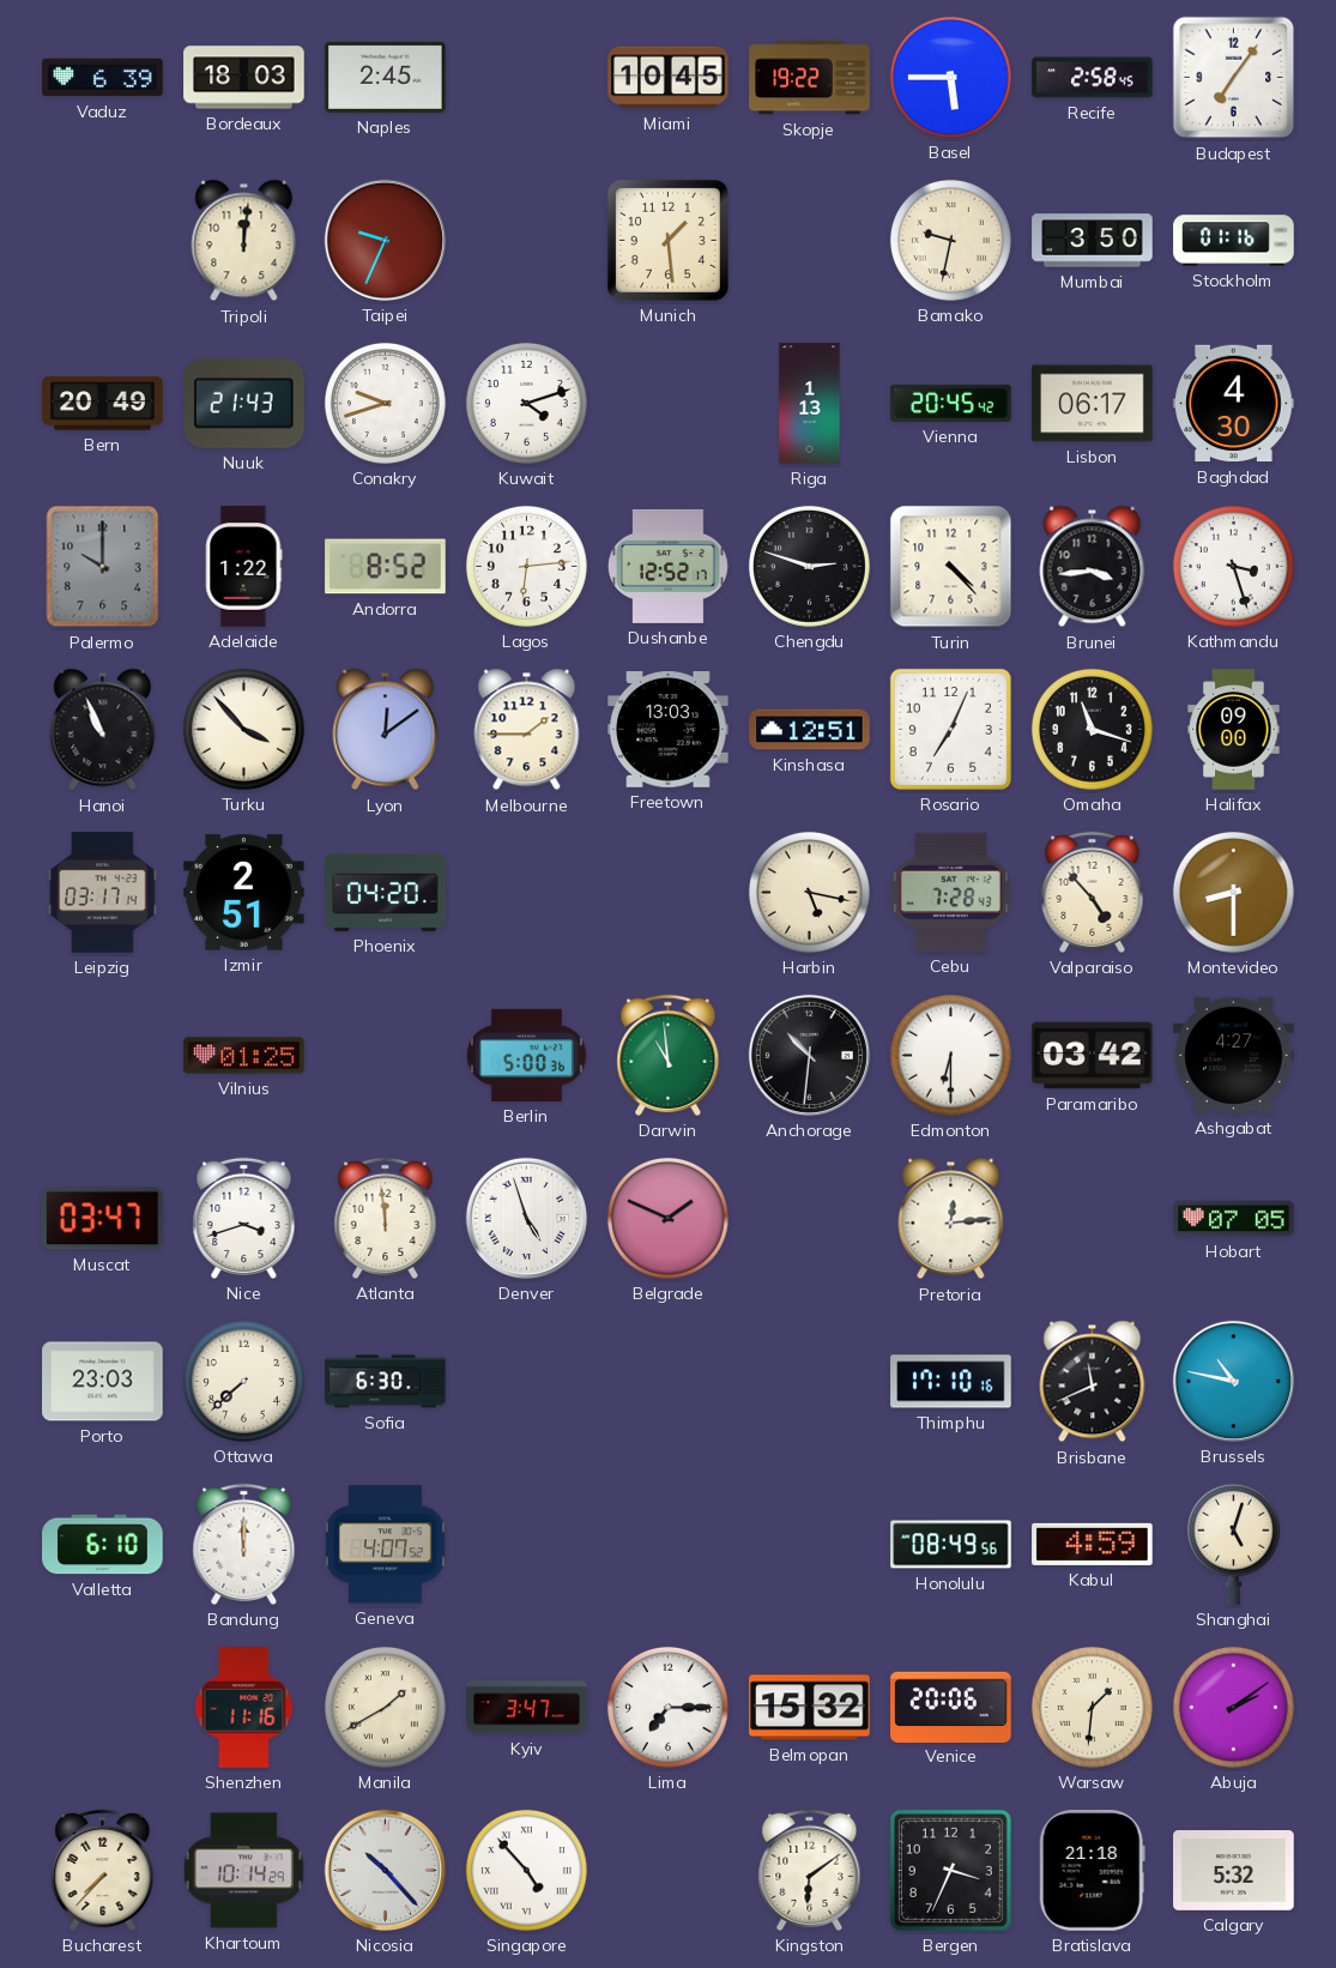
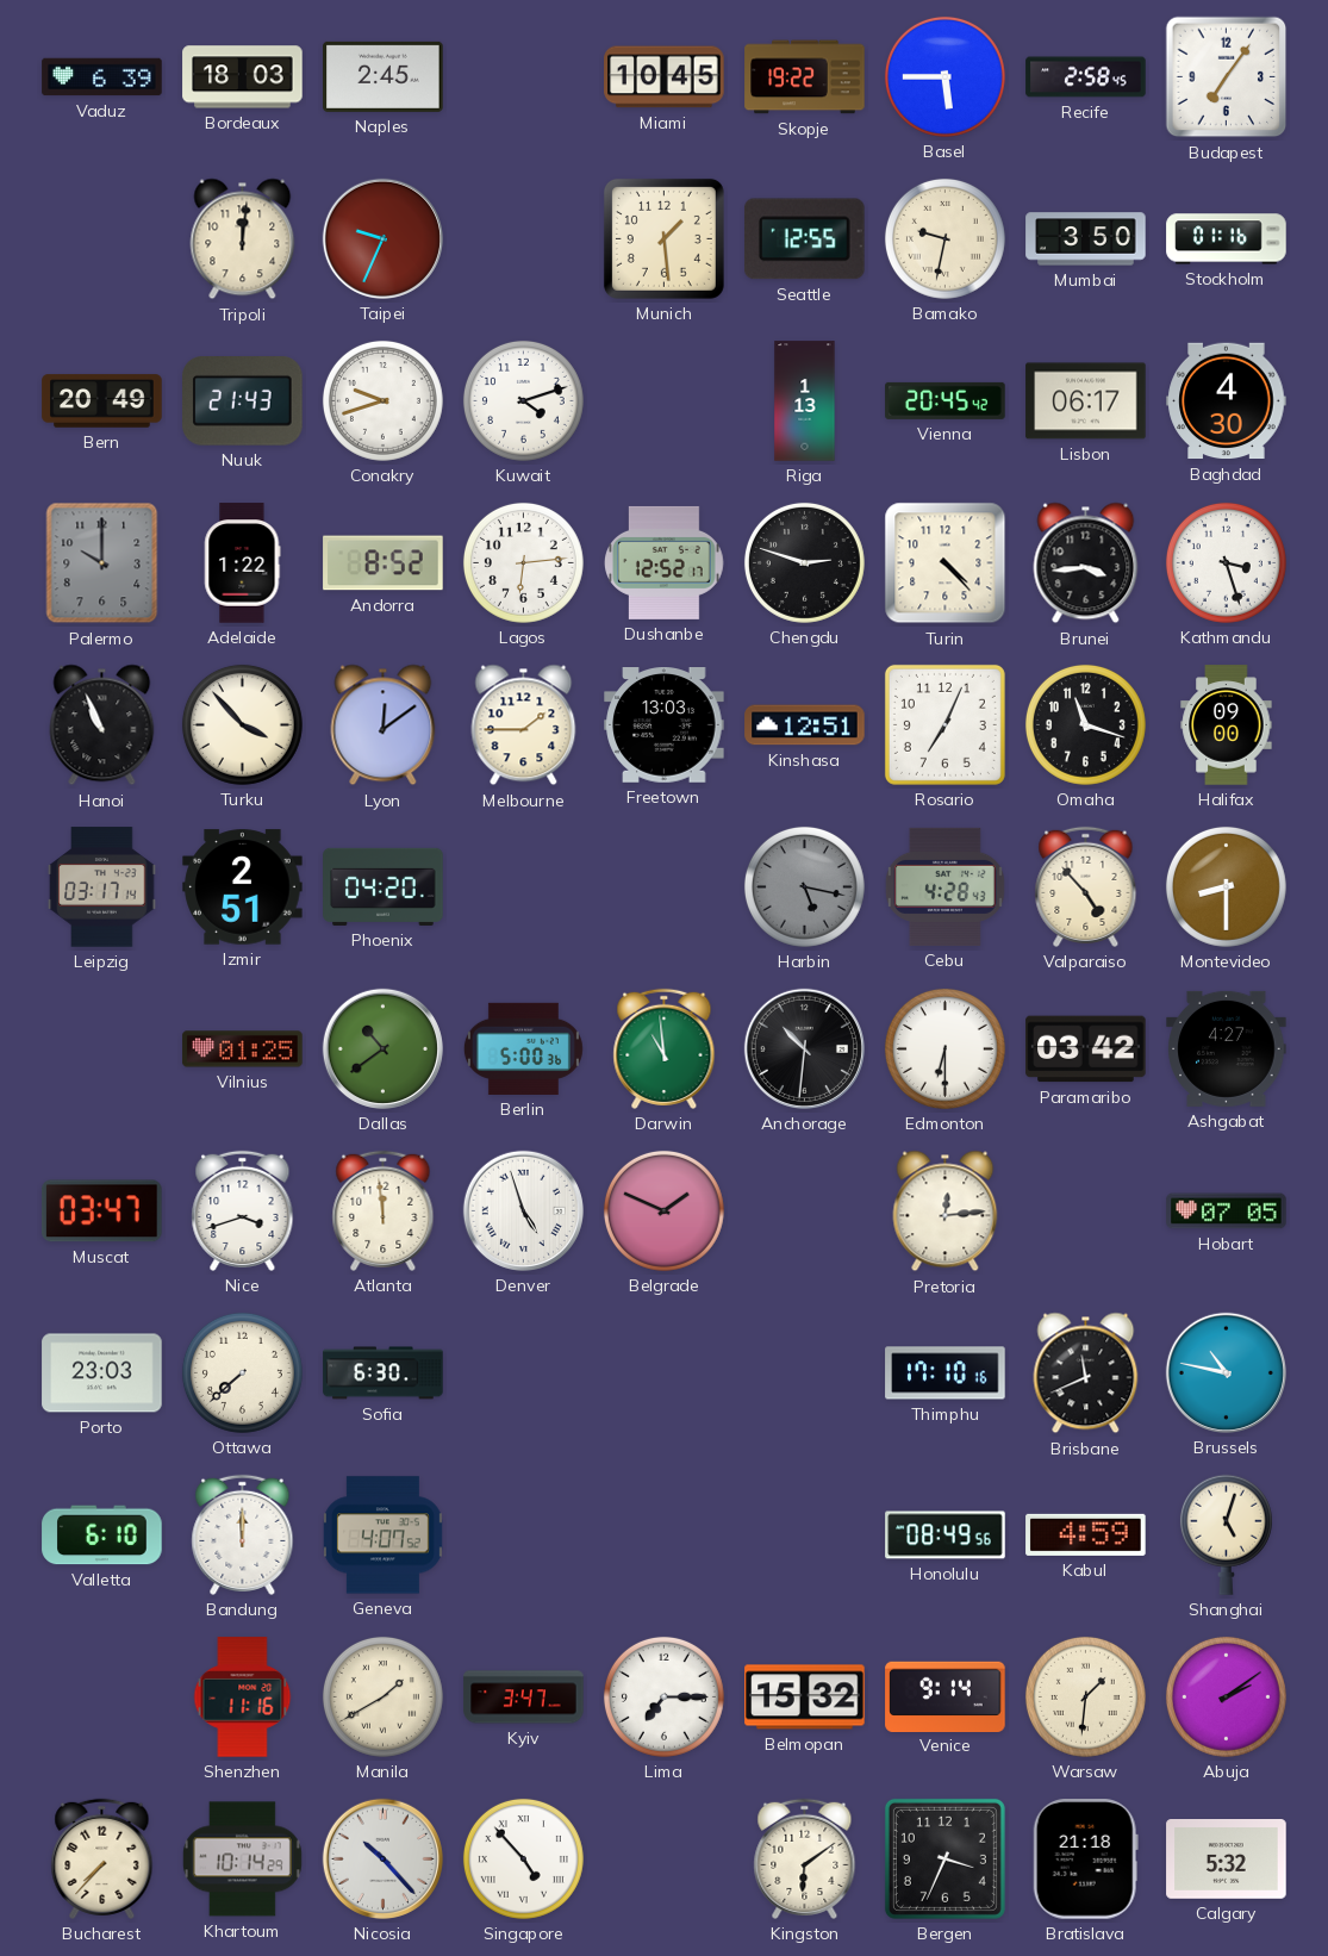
Seattle: none -> 12:55
Harbin dial: cream -> grey
Cebu: 7:28 -> 4:28
Dallas: none -> 10:39
Venice: 20:06 -> 9:14
